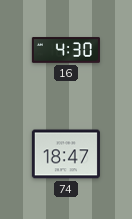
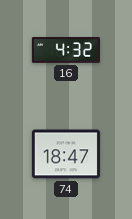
16: 4:30 -> 4:32
